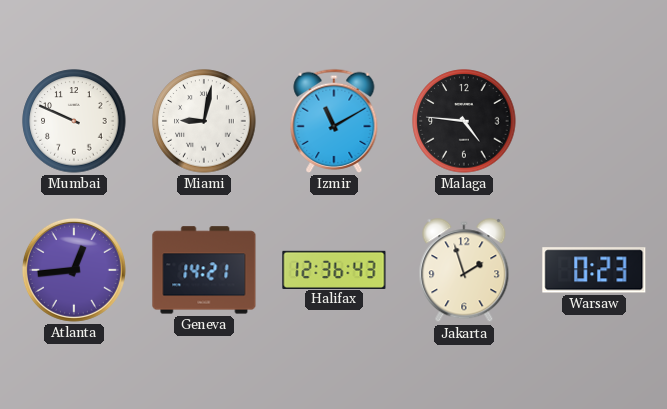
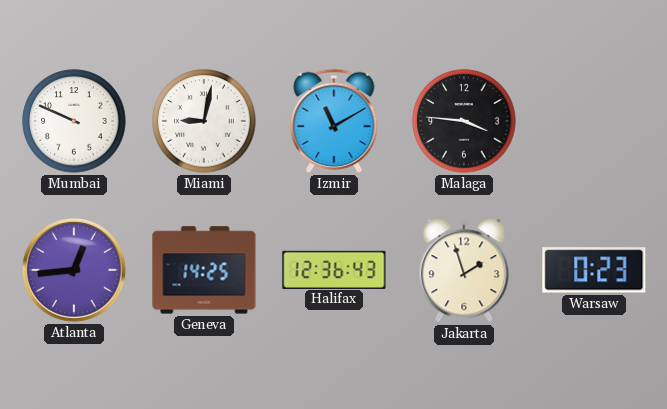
Malaga: 4:46 -> 3:46
Geneva: 14:21 -> 14:25
